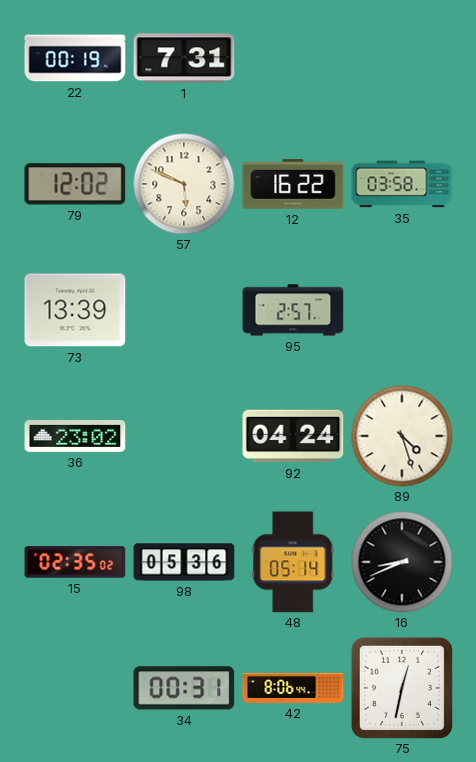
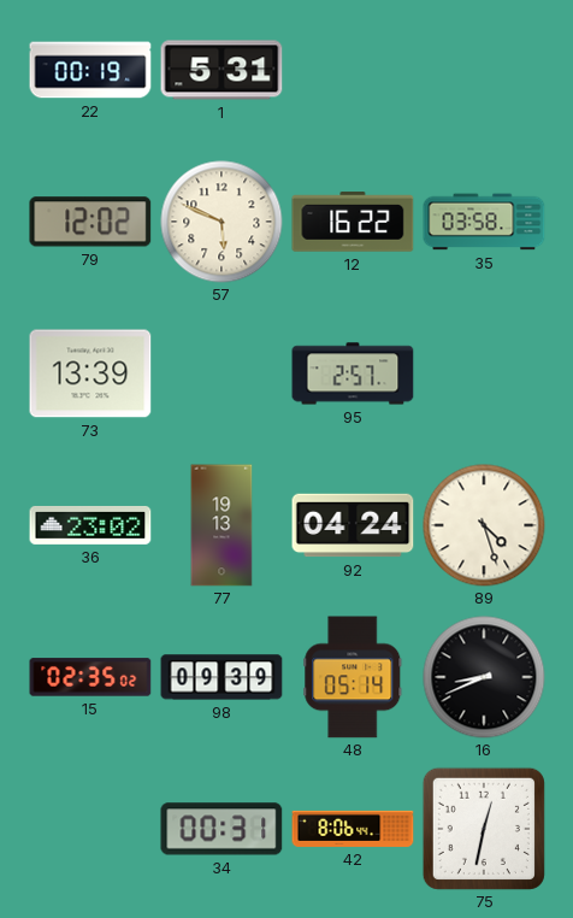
1: 7:31 -> 5:31
77: none -> 19:13
98: 05:36 -> 09:39
